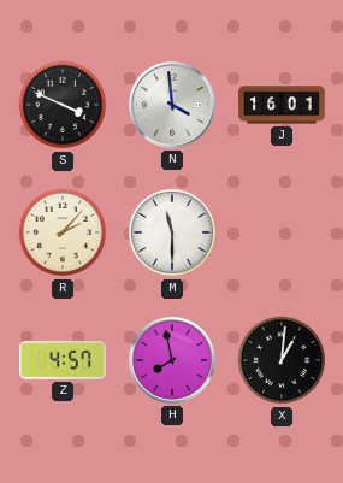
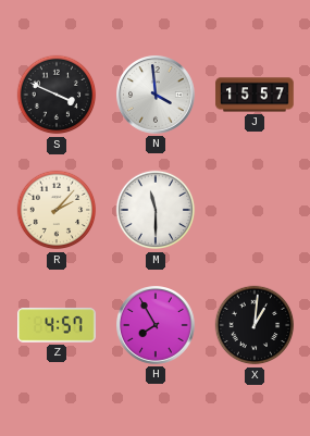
J: 16:01 -> 15:57
H: 7:58 -> 7:55
